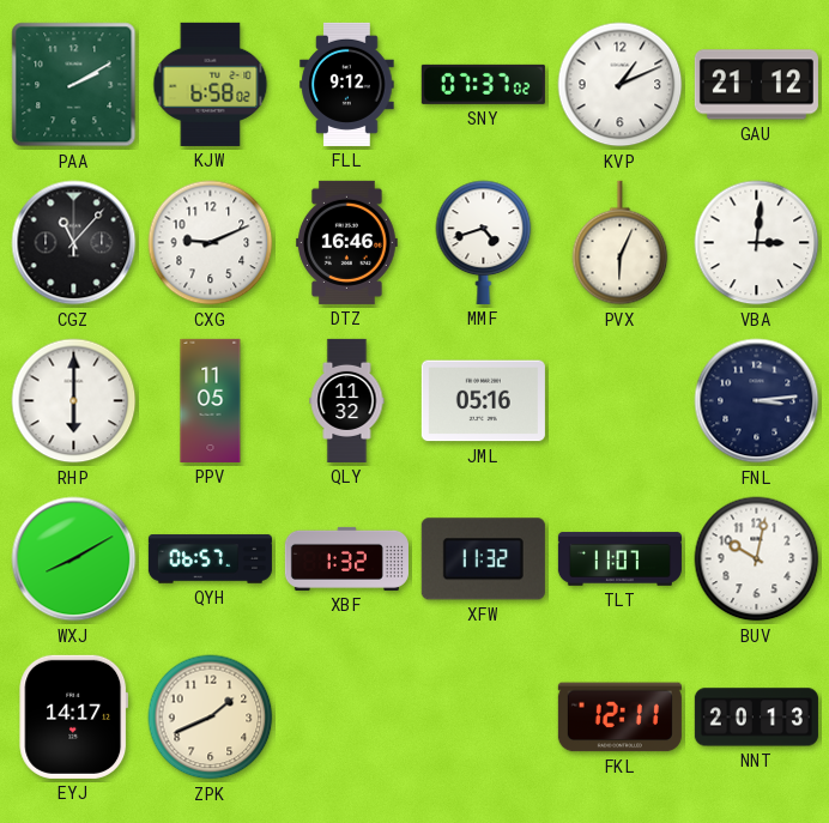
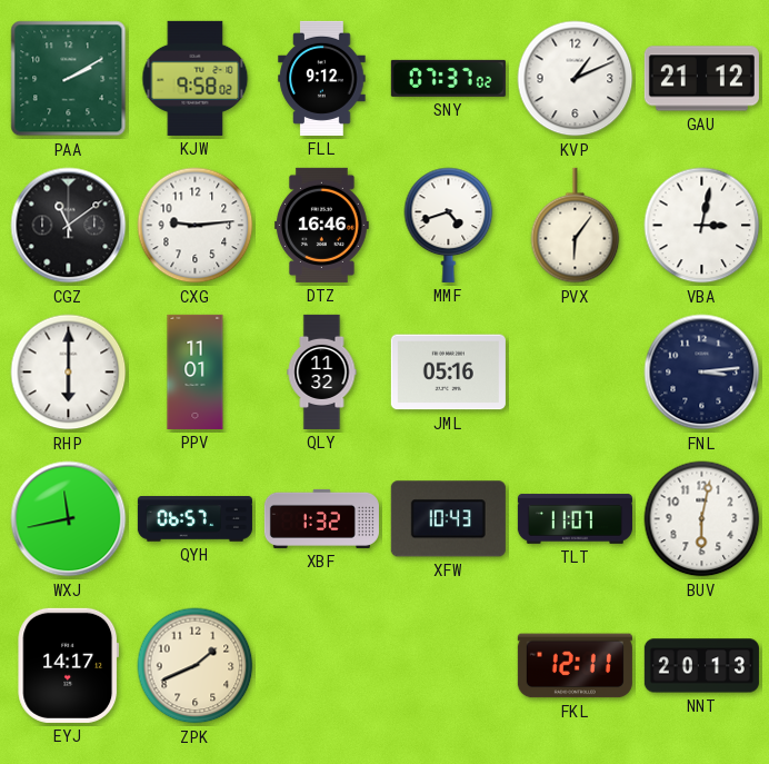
KJW: 6:58 -> 9:58
CGZ: 11:07 -> 11:09
CXG: 9:11 -> 9:14
PVX: 6:04 -> 6:06
VBA: 3:01 -> 3:02
PPV: 11:05 -> 11:01
WXJ: 8:10 -> 11:43
XFW: 11:32 -> 10:43
BUV: 10:02 -> 6:02
